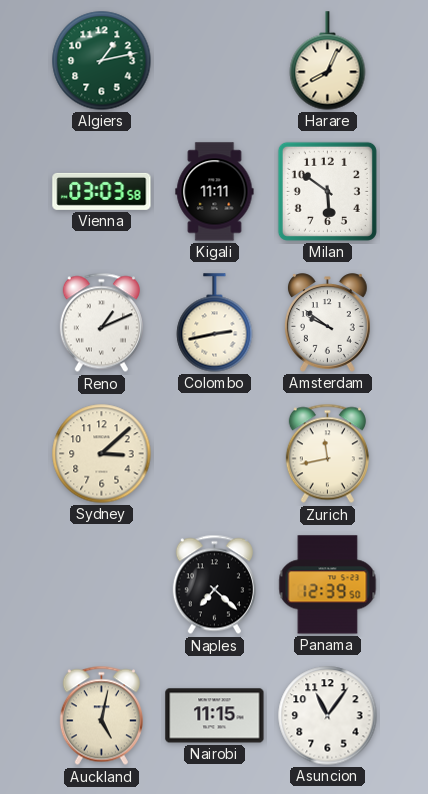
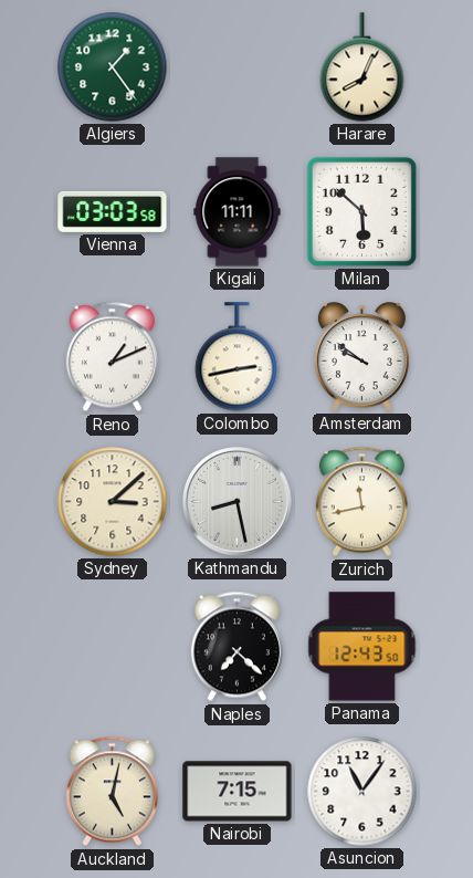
Algiers: 1:13 -> 1:24
Milan: 5:51 -> 5:52
Kathmandu: none -> 8:28
Panama: 12:39 -> 12:43
Nairobi: 11:15 -> 7:15
